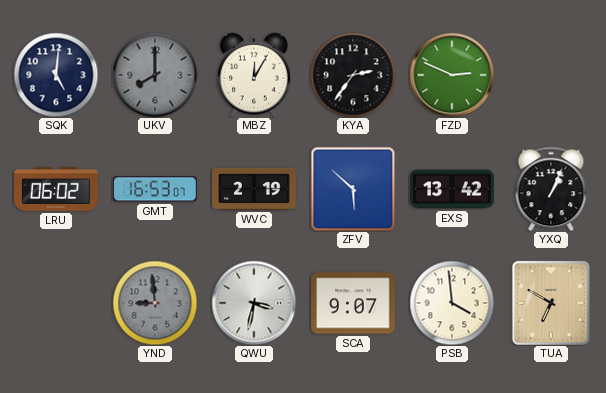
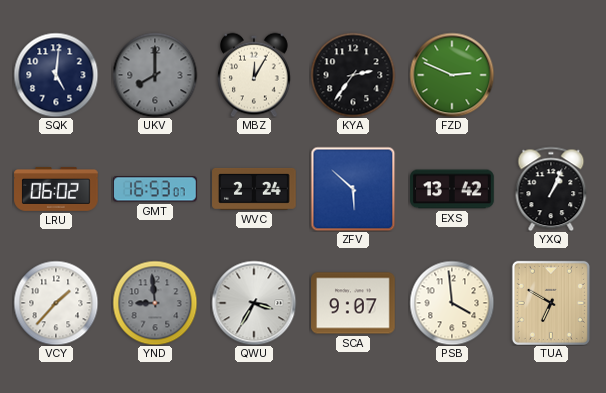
WVC: 2:19 -> 2:24
VCY: none -> 1:37
QWU: 3:32 -> 3:35
